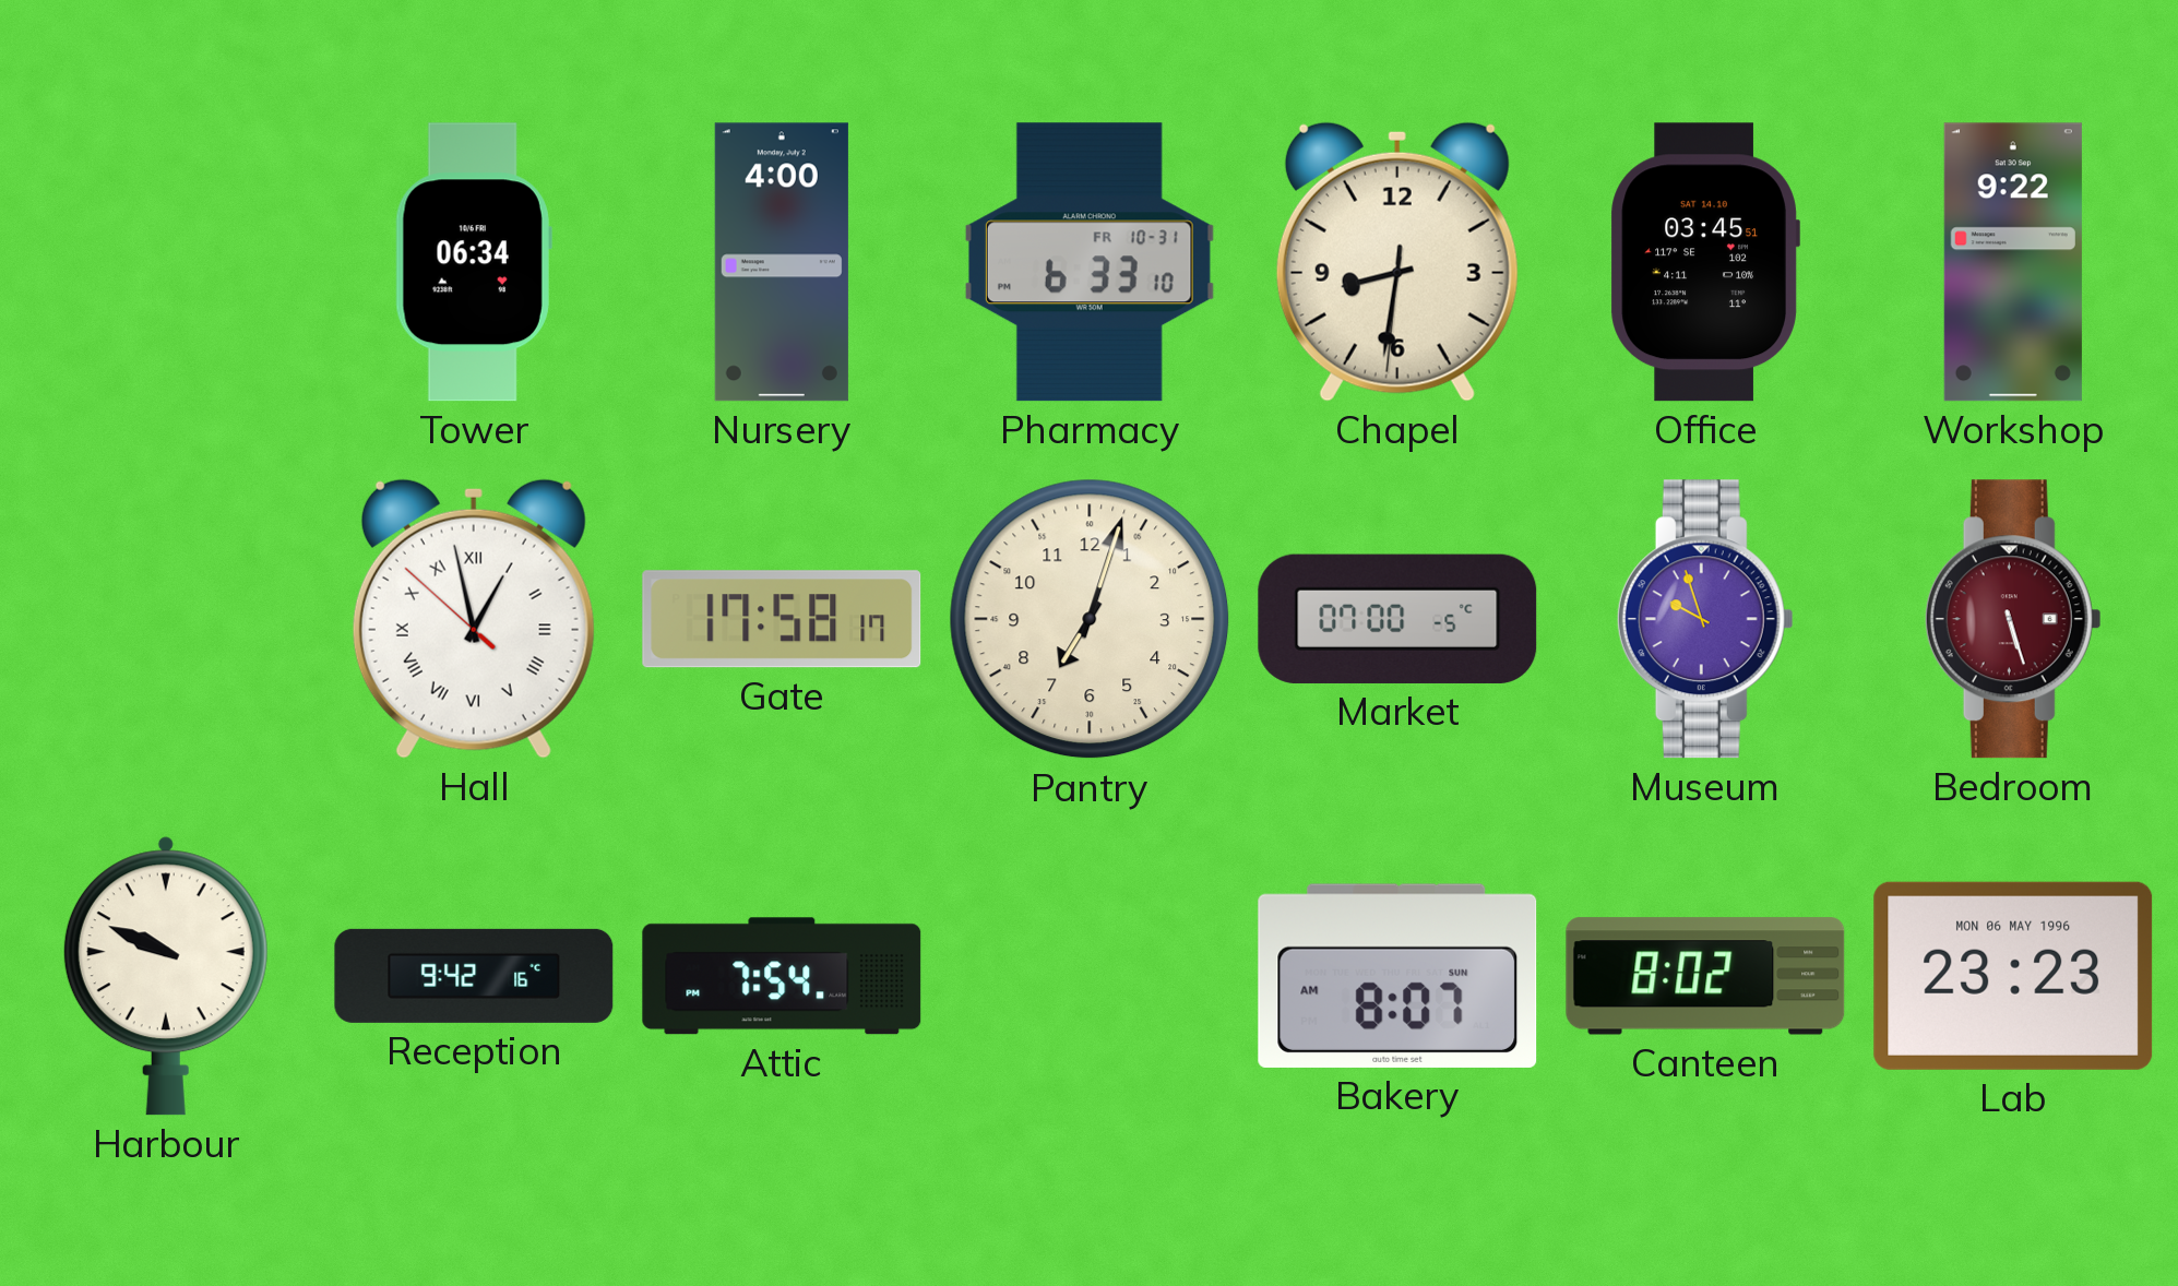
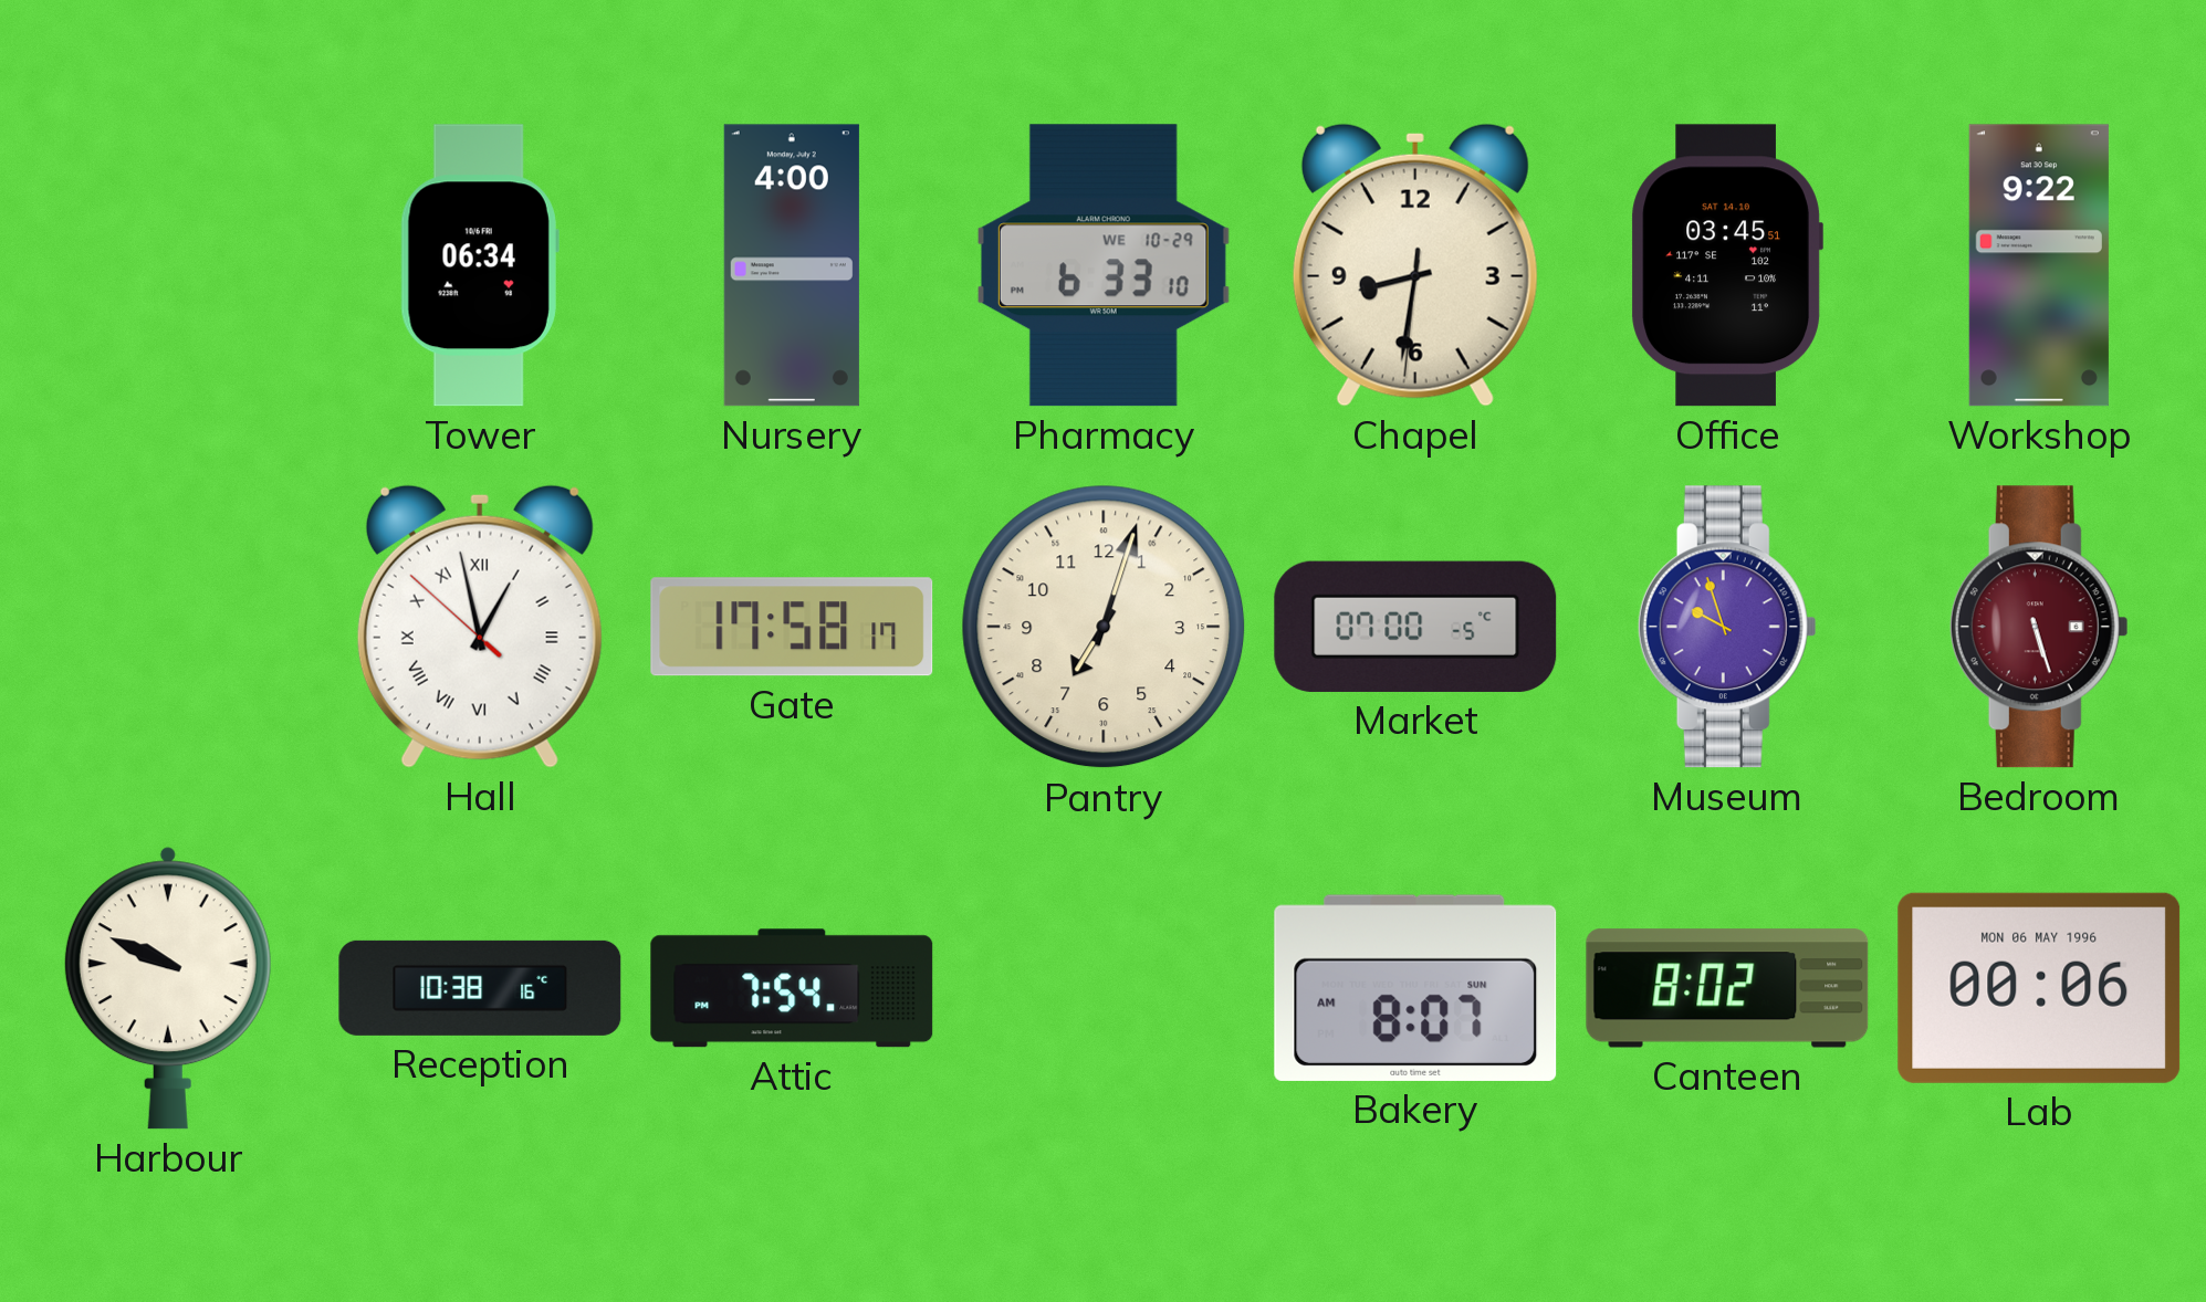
Pharmacy date: FR 10-31 -> WE 10-29
Reception: 9:42 -> 10:38
Lab: 23:23 -> 00:06
